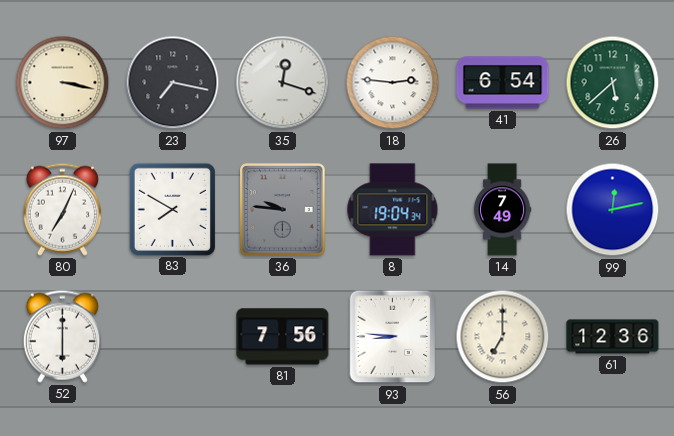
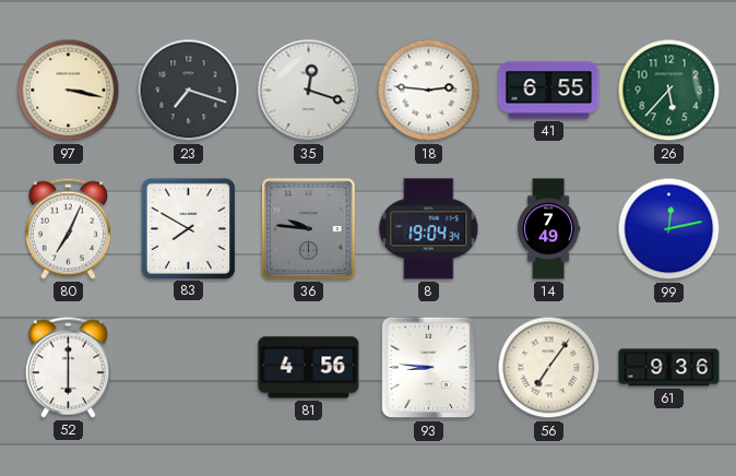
23: 7:17 -> 7:18
41: 6:54 -> 6:55
26: 5:38 -> 5:37
81: 7:56 -> 4:56
56: 7:00 -> 7:06
61: 12:36 -> 9:36
